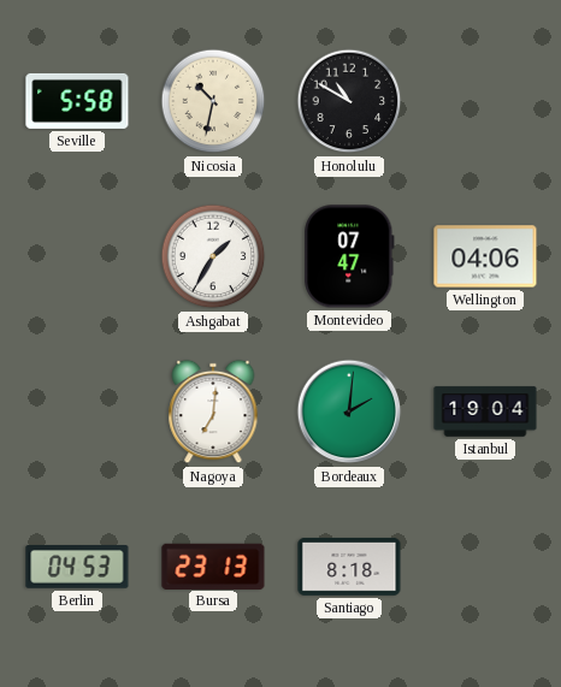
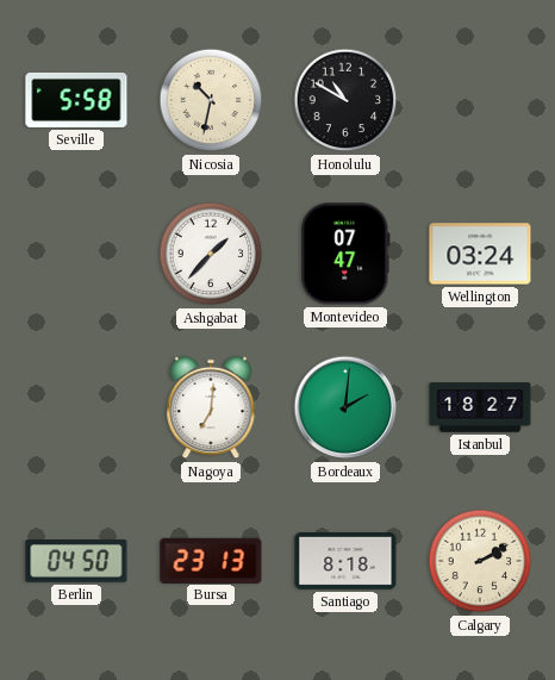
Ashgabat: 1:35 -> 1:37
Wellington: 04:06 -> 03:24
Istanbul: 19:04 -> 18:27
Berlin: 04:53 -> 04:50
Calgary: none -> 2:10
